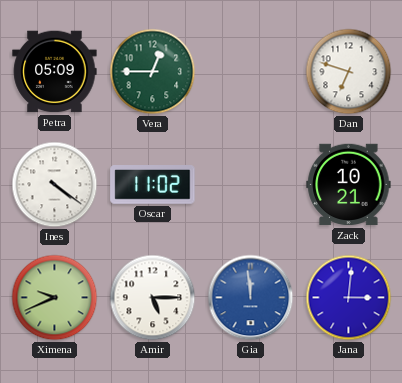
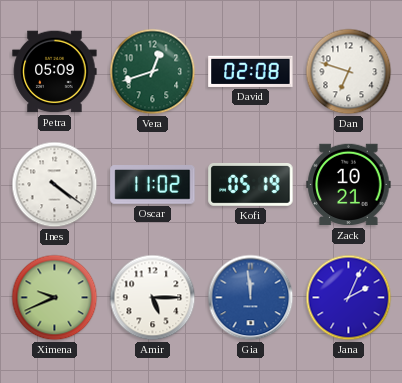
Vera: 12:45 -> 12:42
David: none -> 02:08
Kofi: none -> 05:19
Jana: 3:01 -> 2:04
